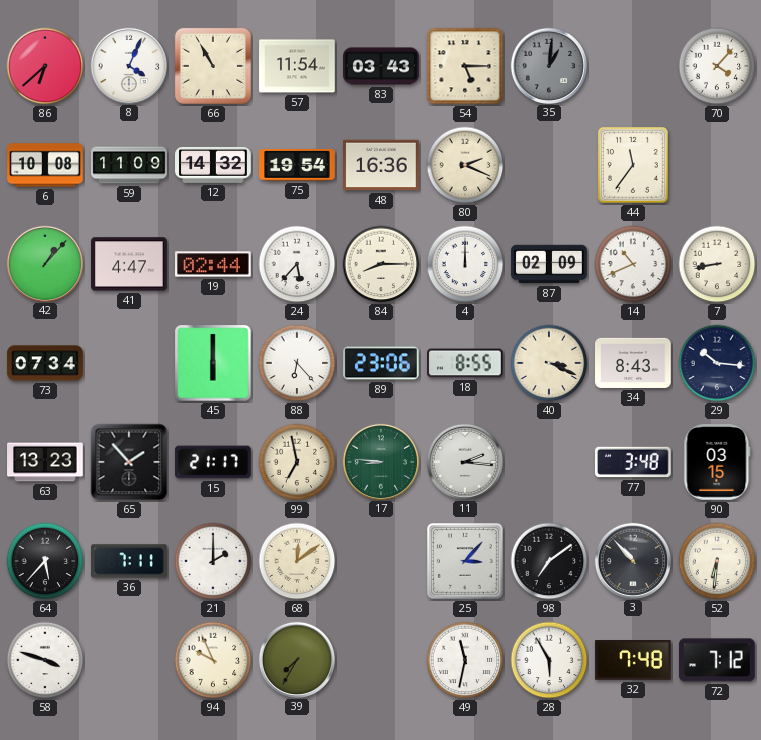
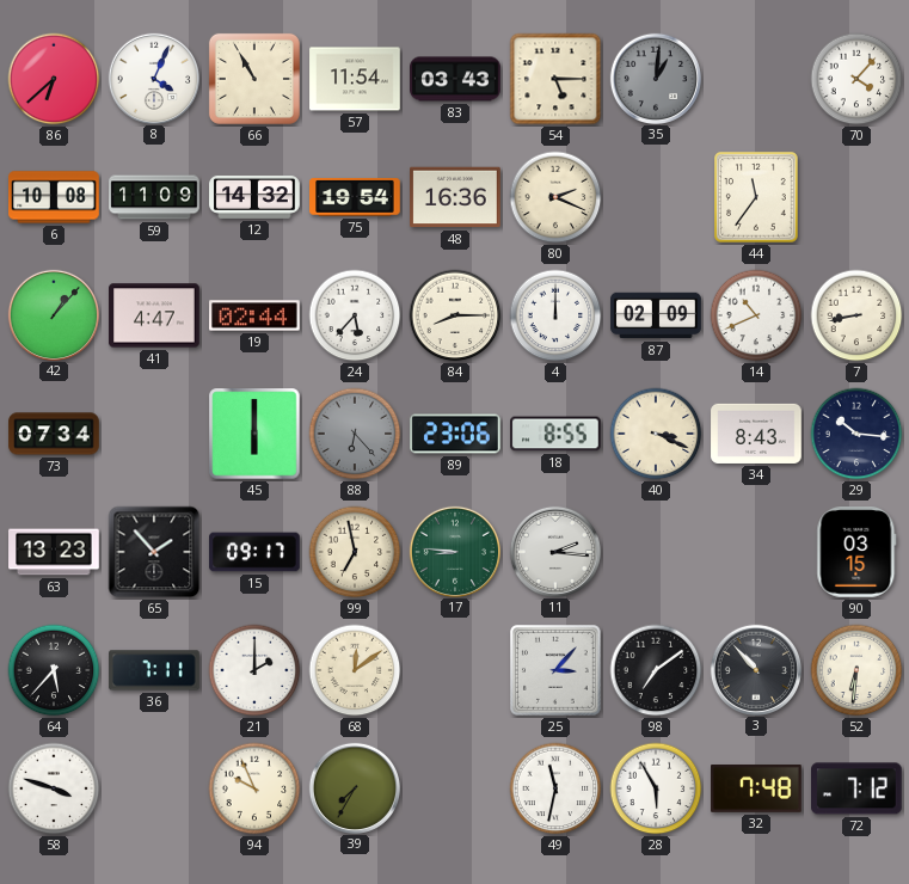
88 dial: white -> grey
15: 21:17 -> 09:17
77: 3:48 -> none
